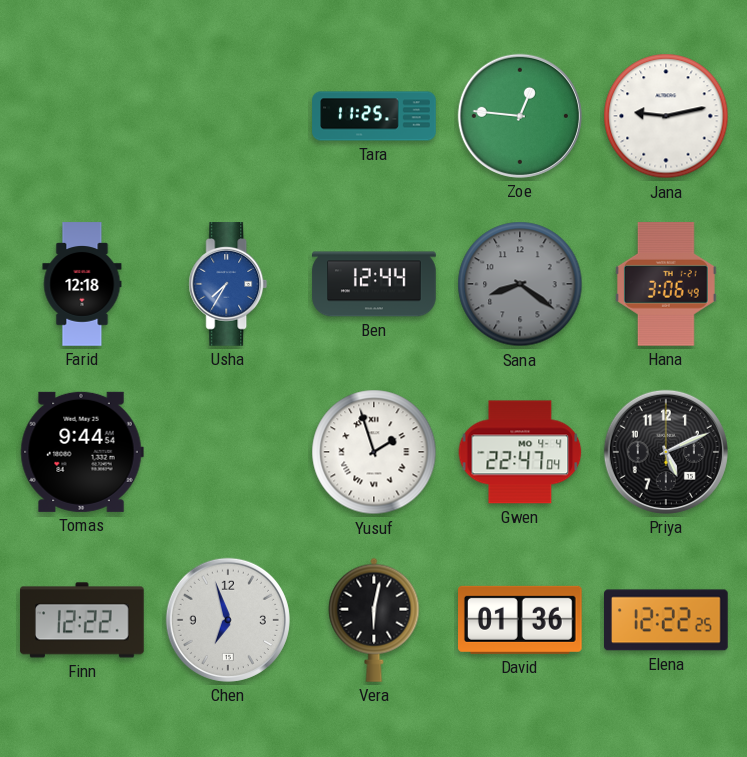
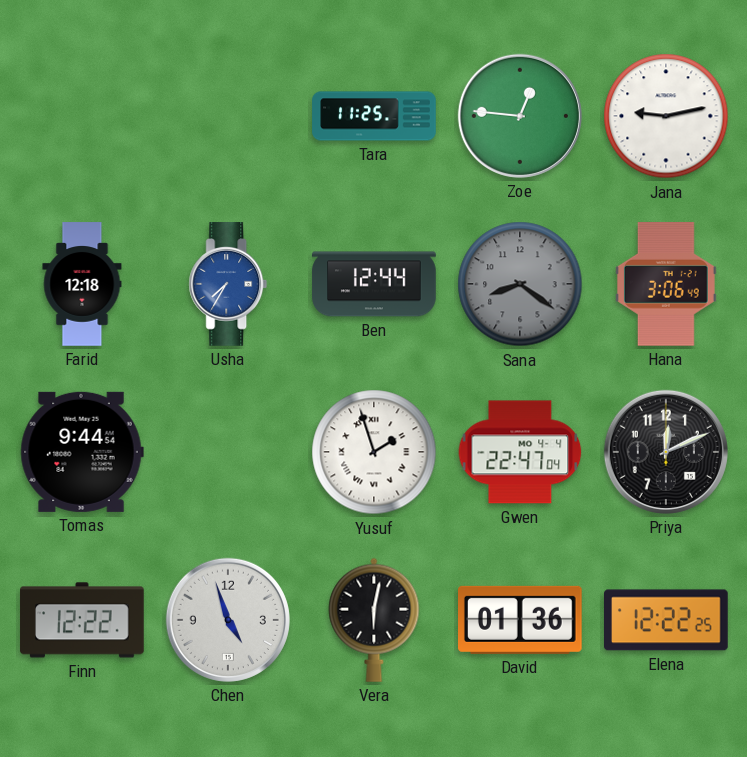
Priya: 5:11 -> 12:11
Chen: 6:57 -> 4:57
